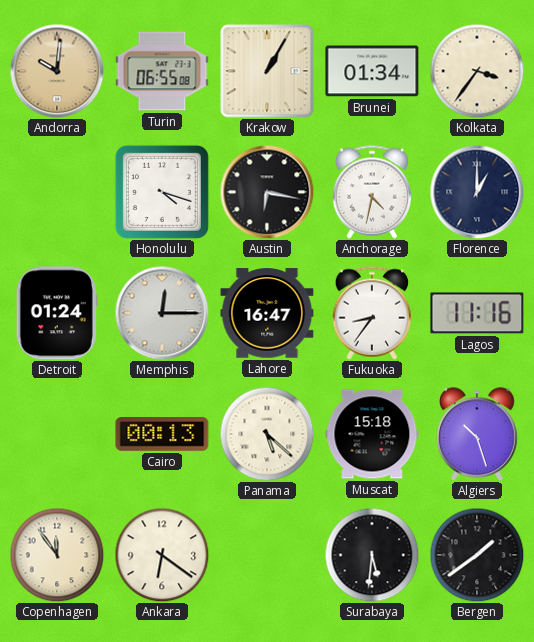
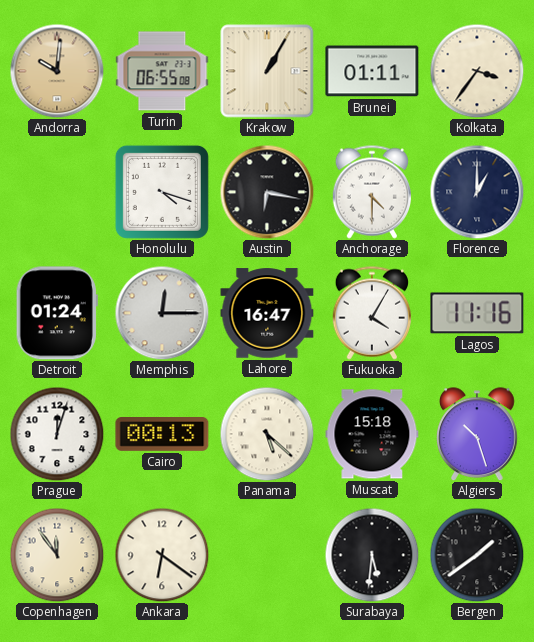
Brunei: 01:34 -> 01:11
Anchorage: 4:32 -> 4:30
Fukuoka: 8:36 -> 4:05
Prague: none -> 12:03
